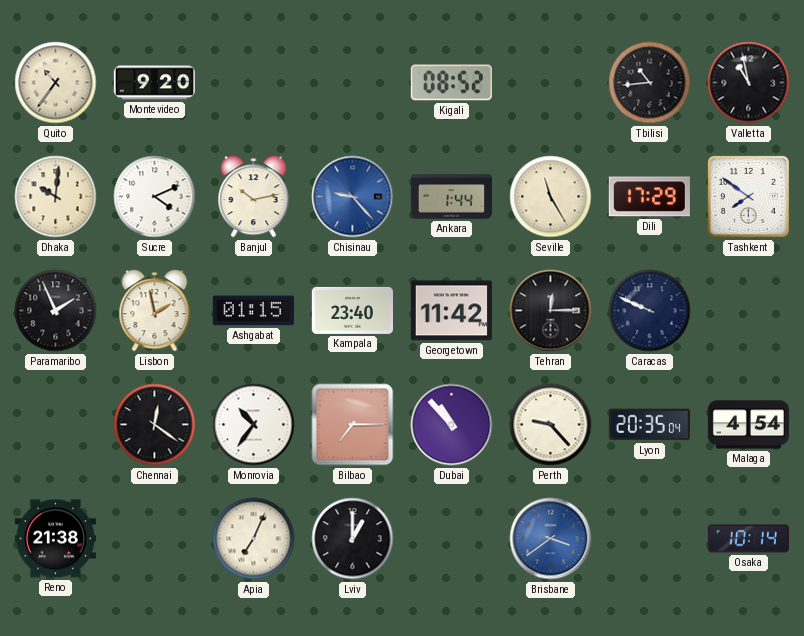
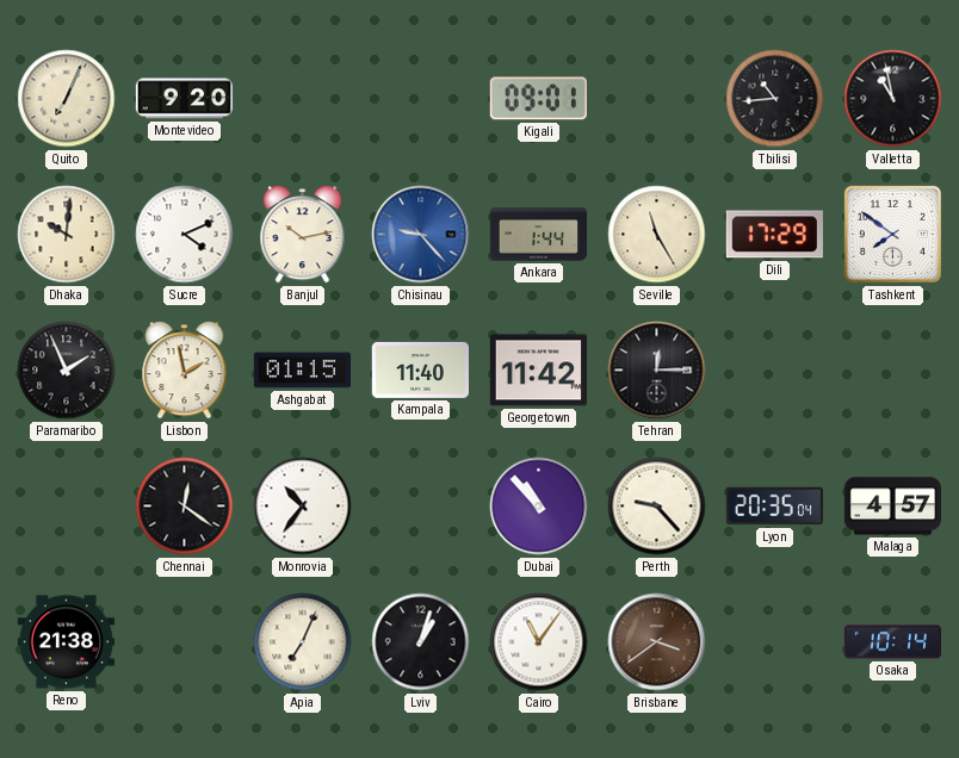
Quito: 10:36 -> 7:04
Kigali: 08:52 -> 09:01
Kampala: 23:40 -> 11:40
Caracas: 9:49 -> none
Bilbao: 7:15 -> none
Malaga: 4:54 -> 4:57
Lviv: 1:00 -> 1:03
Cairo: none -> 11:06
Brisbane dial: blue -> brown
